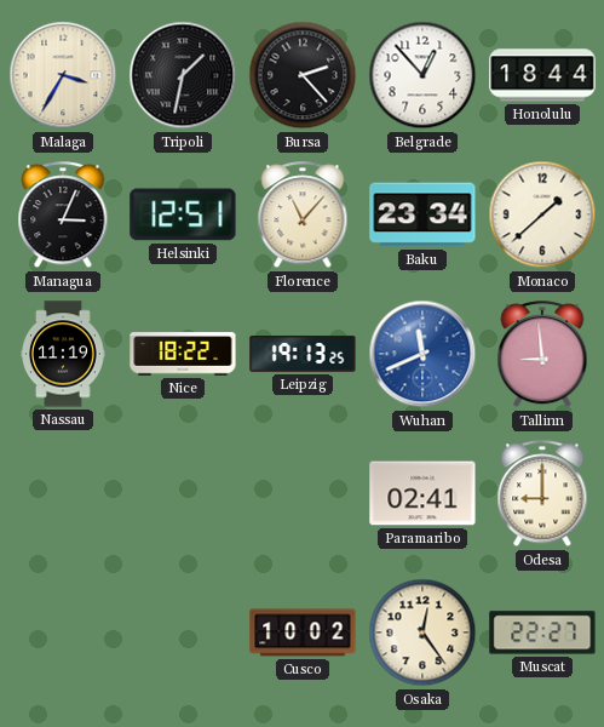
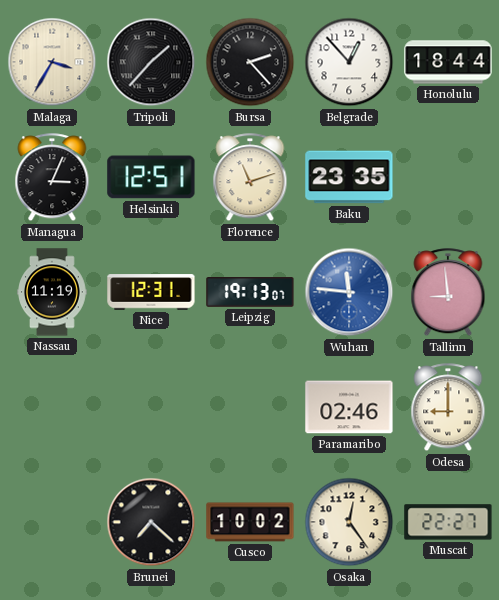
Tripoli: 1:32 -> 1:37
Florence: 11:07 -> 11:12
Baku: 23:34 -> 23:35
Monaco: 1:38 -> none
Nice: 18:22 -> 12:31
Leipzig: 19:13:25 -> 19:13:07
Wuhan: 11:41 -> 11:46
Paramaribo: 02:41 -> 02:46
Brunei: none -> 7:22
